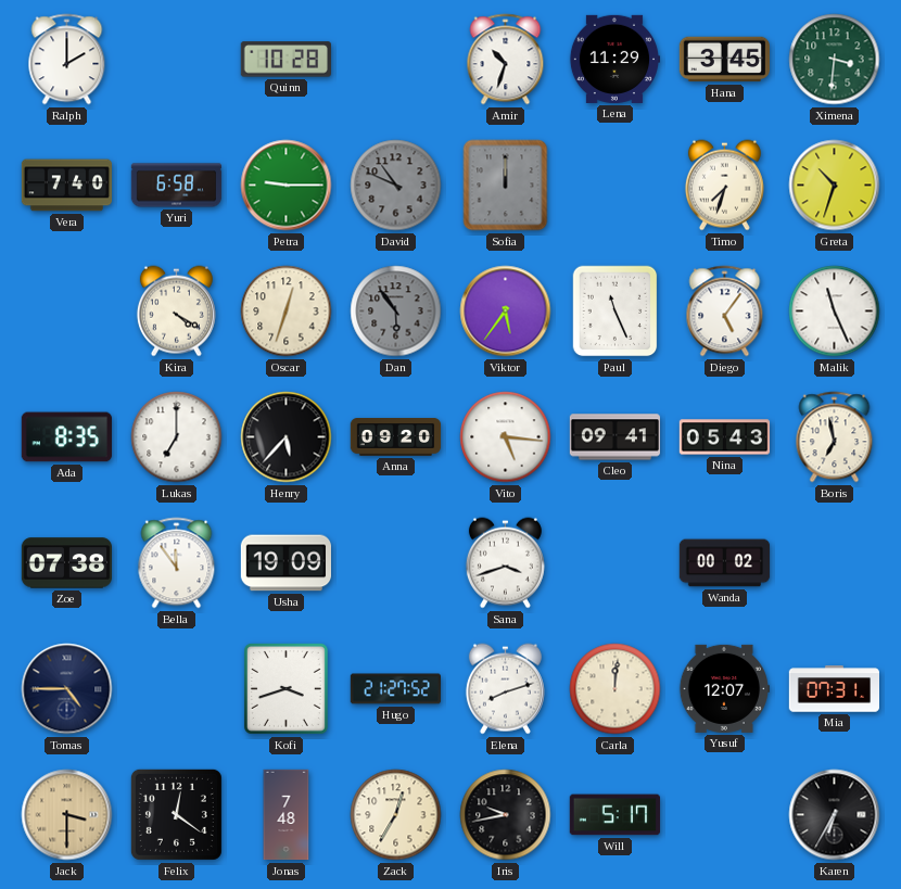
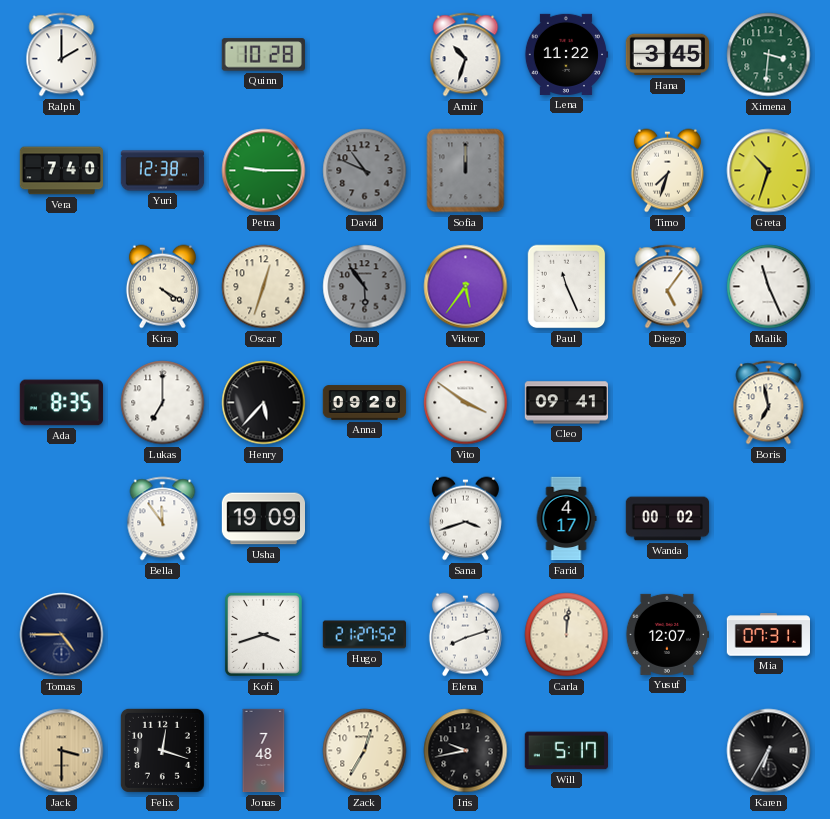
Lena: 11:29 -> 11:22
Yuri: 6:58 -> 12:38
Vito: 5:16 -> 3:51
Nina: 05:43 -> none
Zoe: 07:38 -> none
Farid: none -> 4:17
Felix: 12:21 -> 12:18
